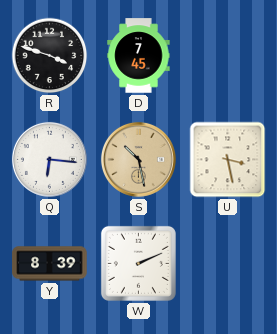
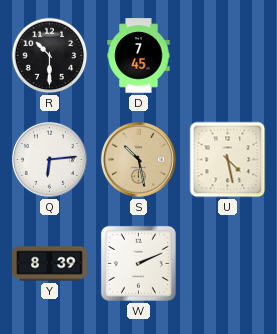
R: 3:48 -> 10:30
Q: 6:16 -> 6:14
U: 3:28 -> 4:28
